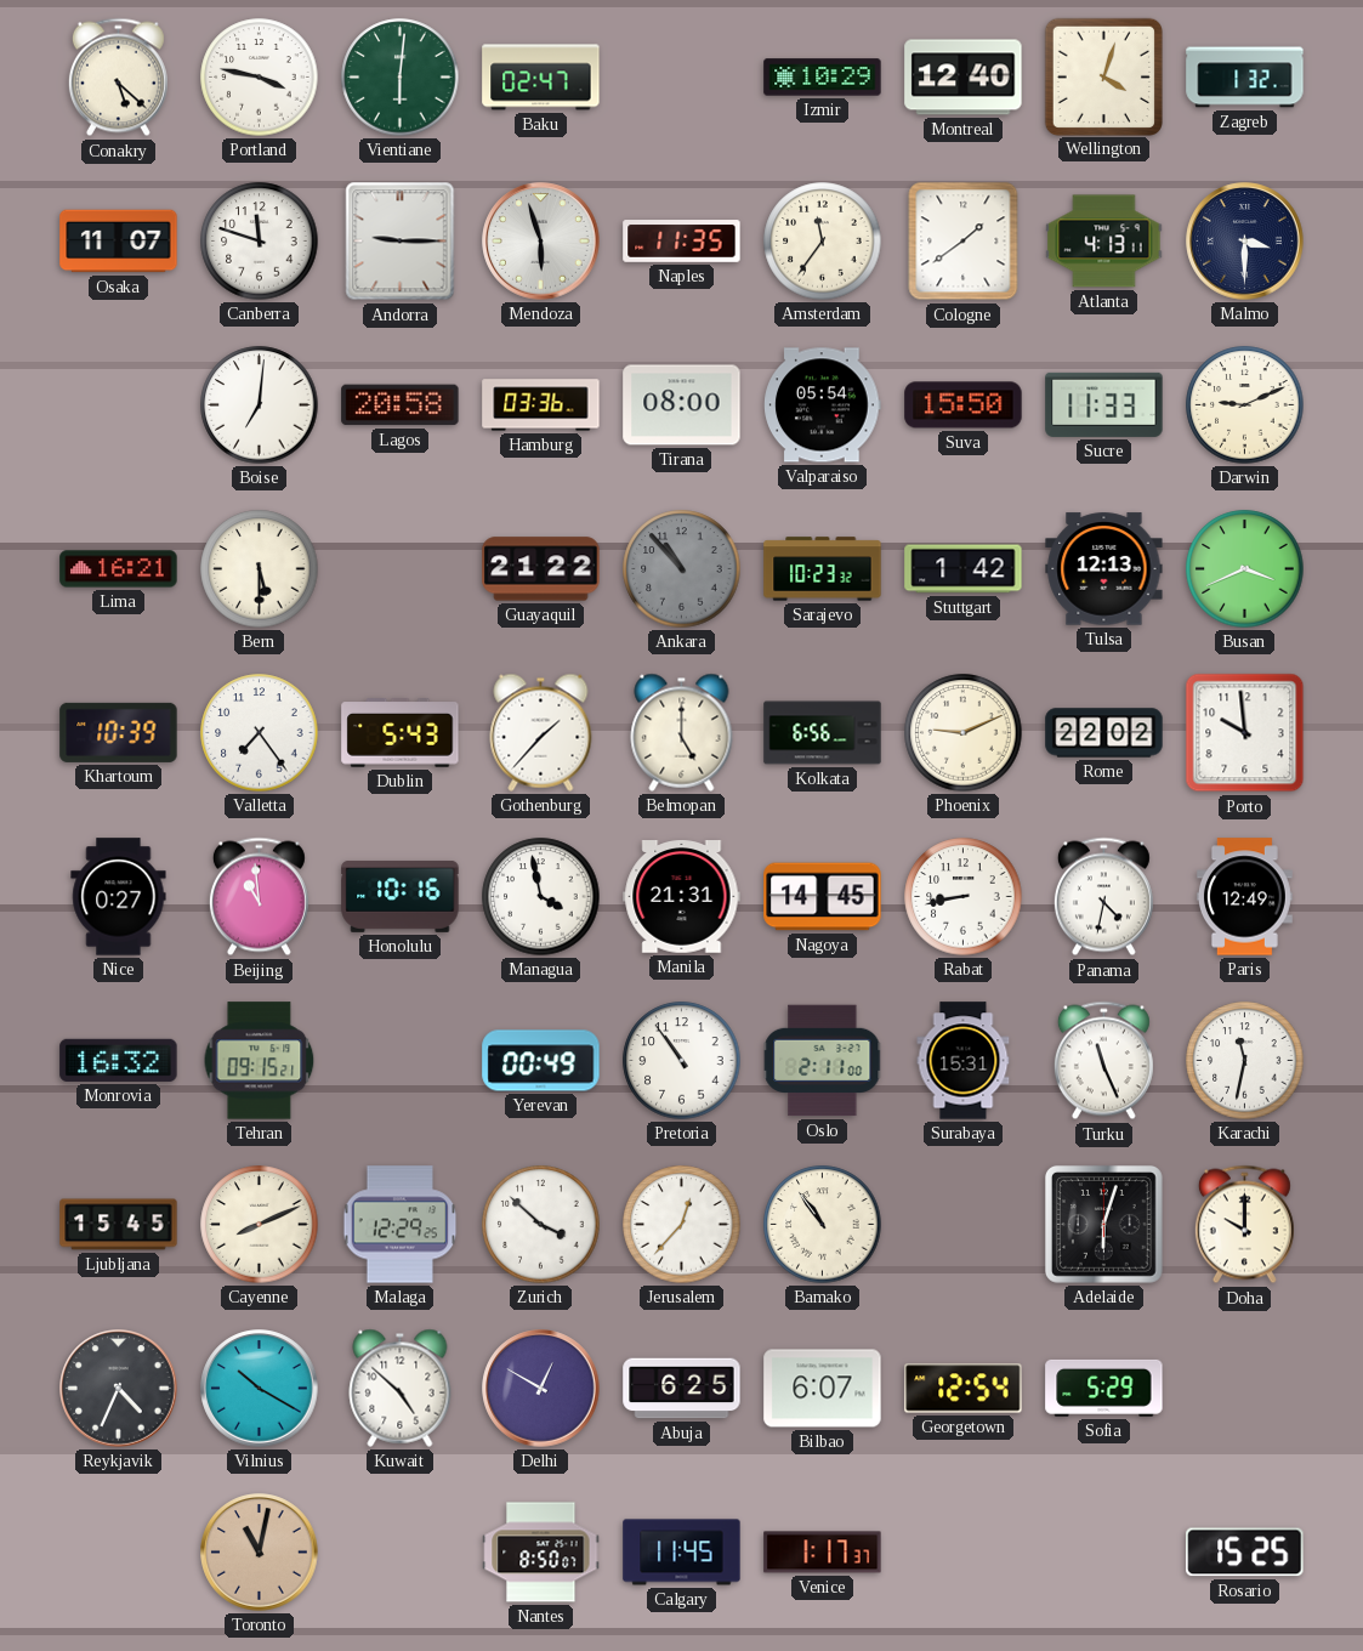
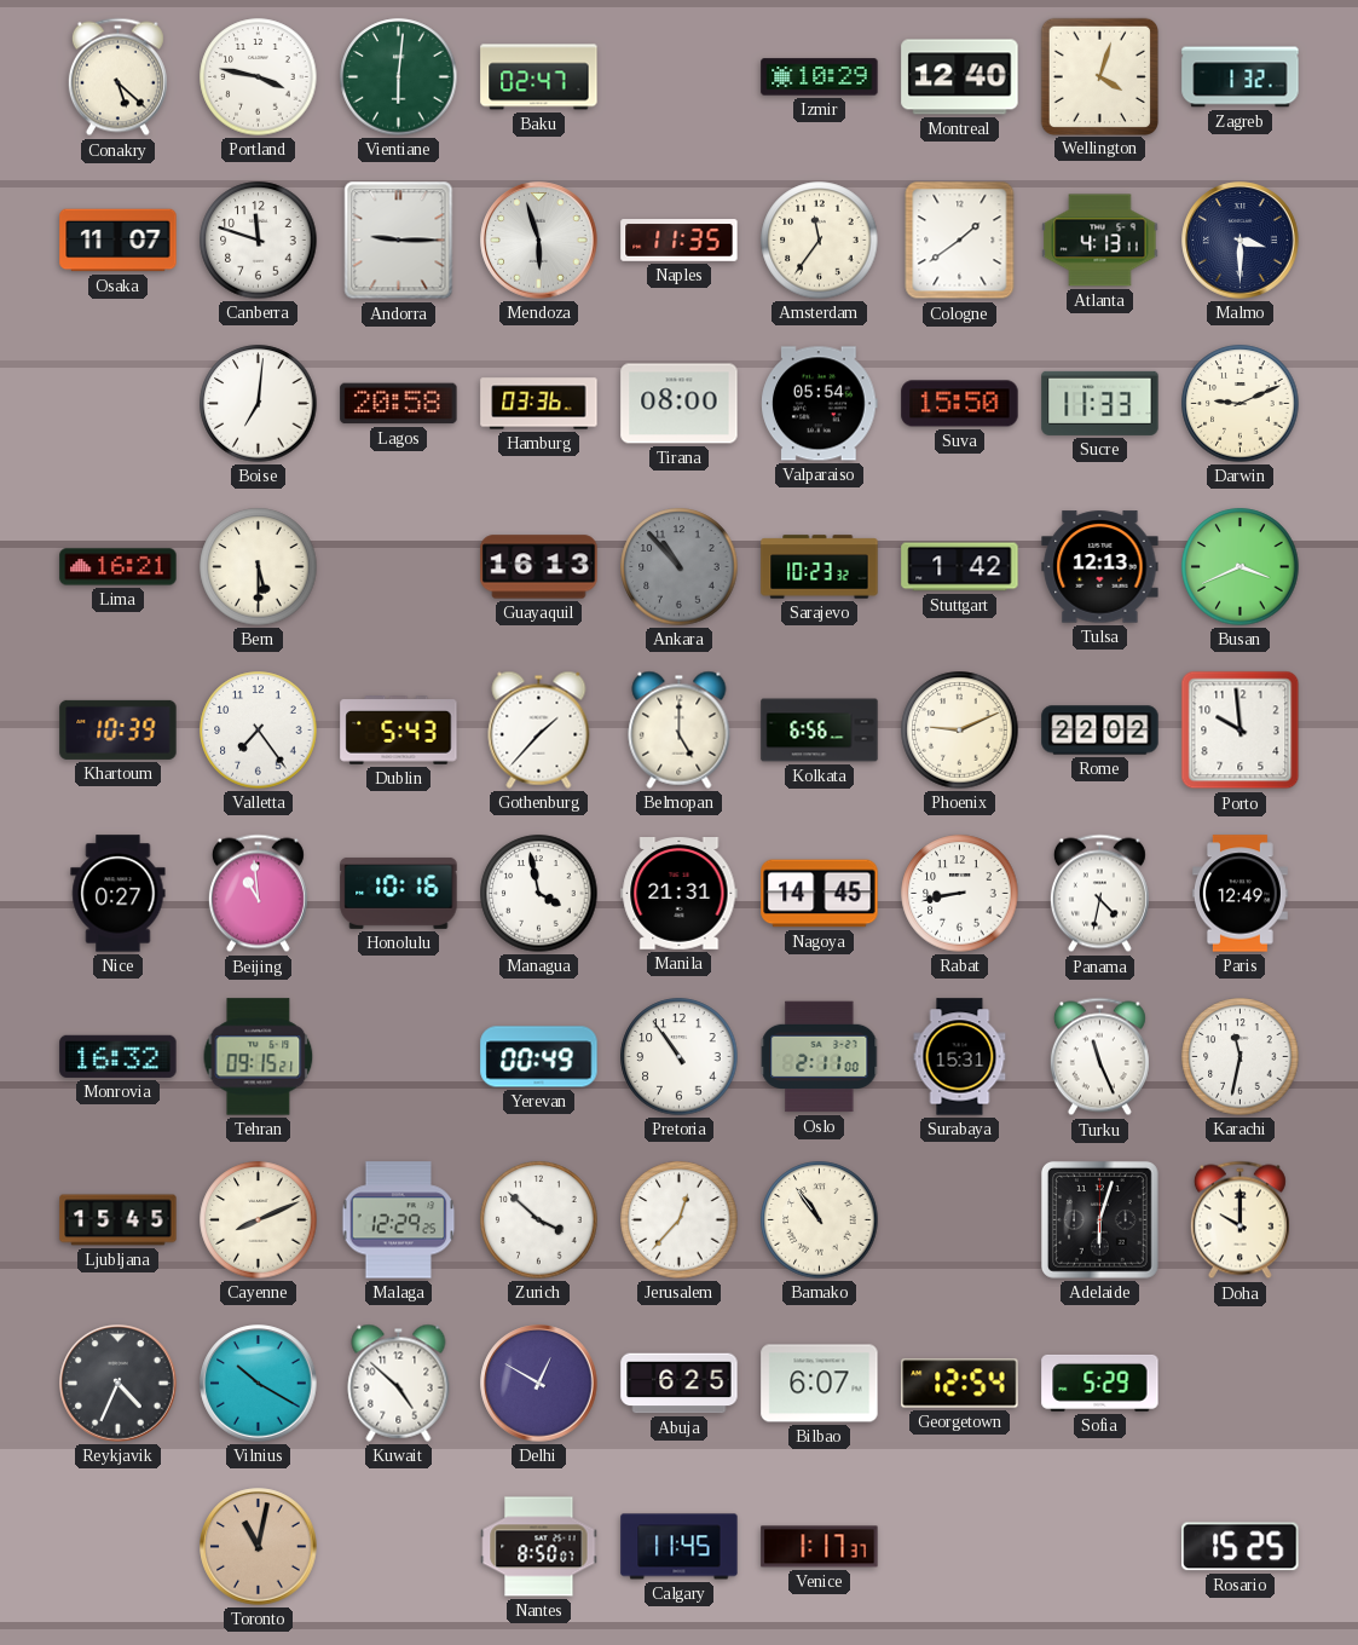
Guayaquil: 21:22 -> 16:13
